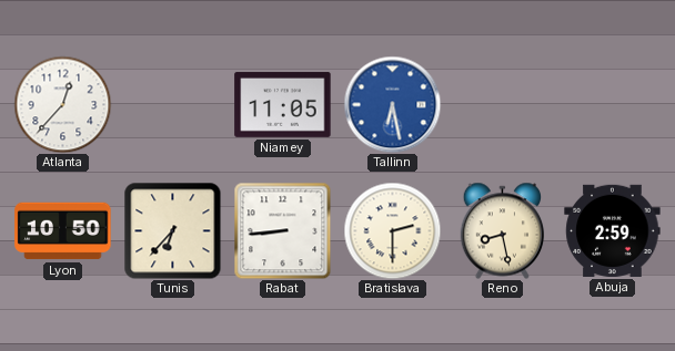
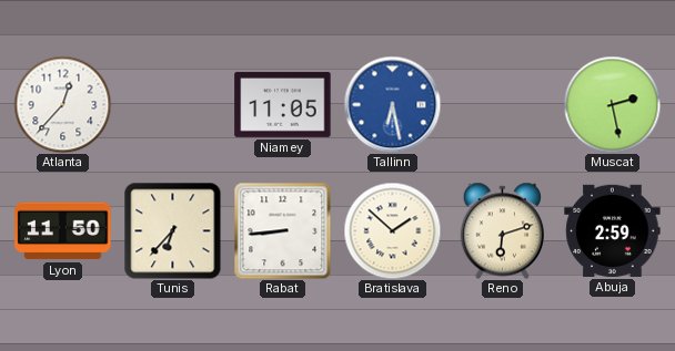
Muscat: none -> 2:28
Lyon: 10:50 -> 11:50
Bratislava: 2:30 -> 1:52
Reno: 8:28 -> 6:12
